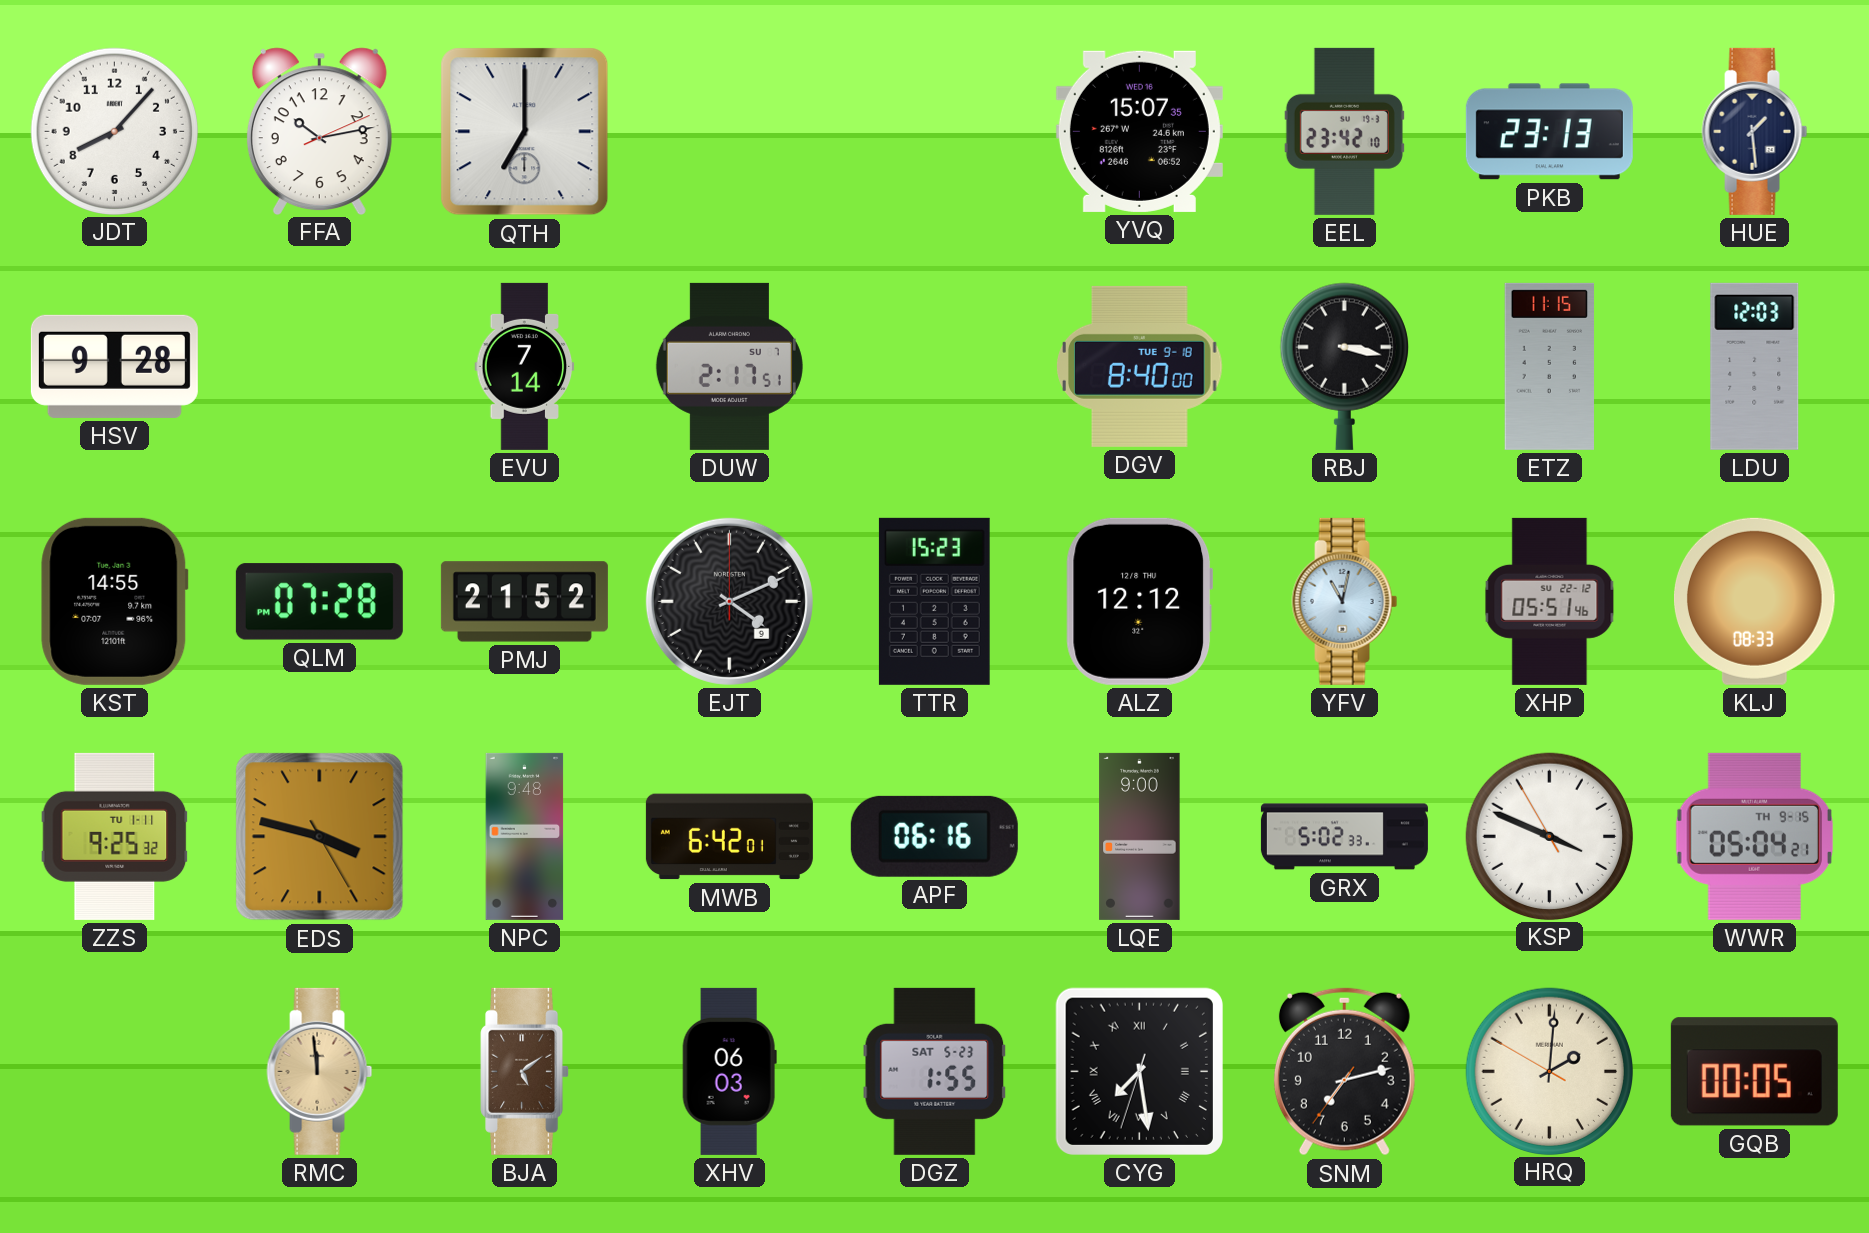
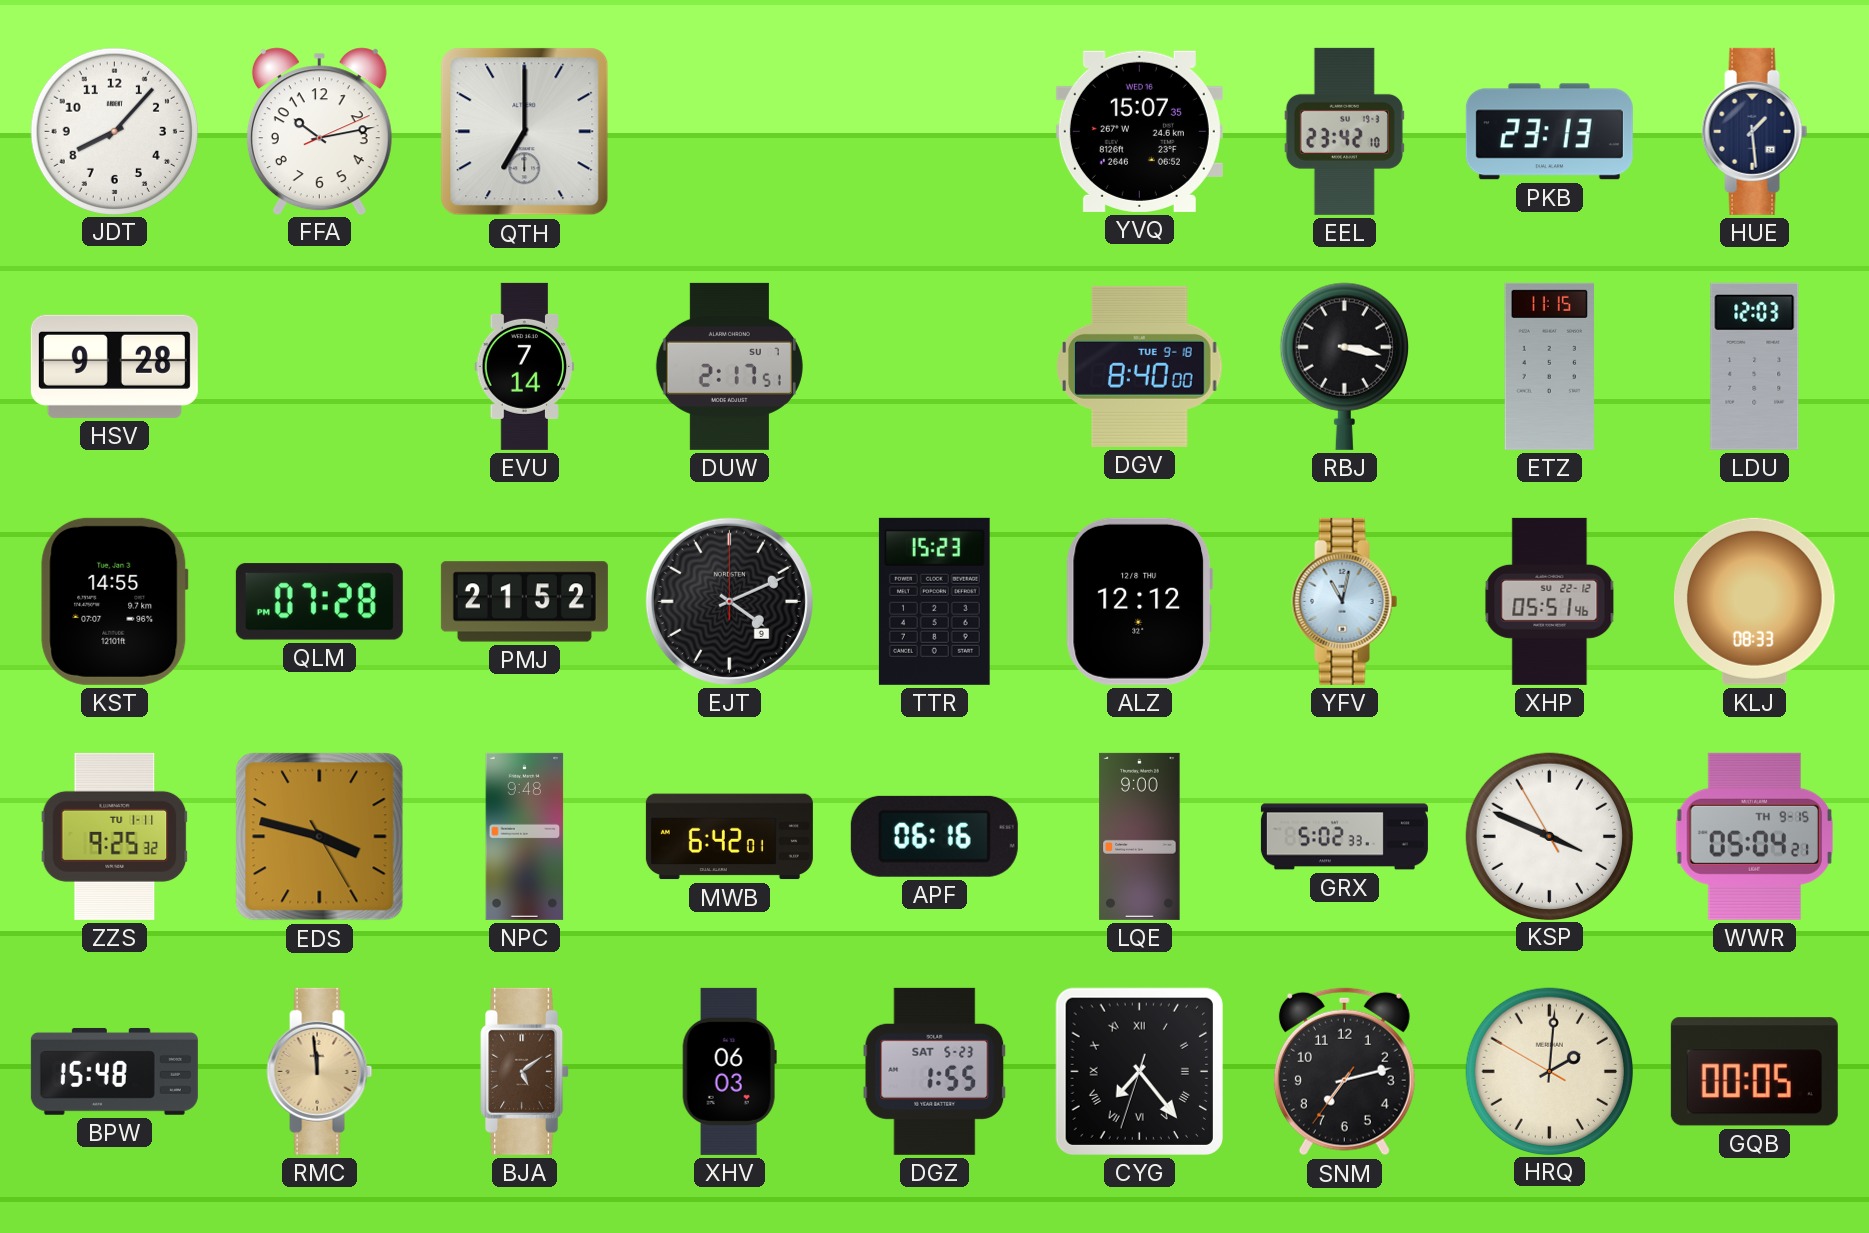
BPW: none -> 15:48
CYG: 7:28 -> 7:23
